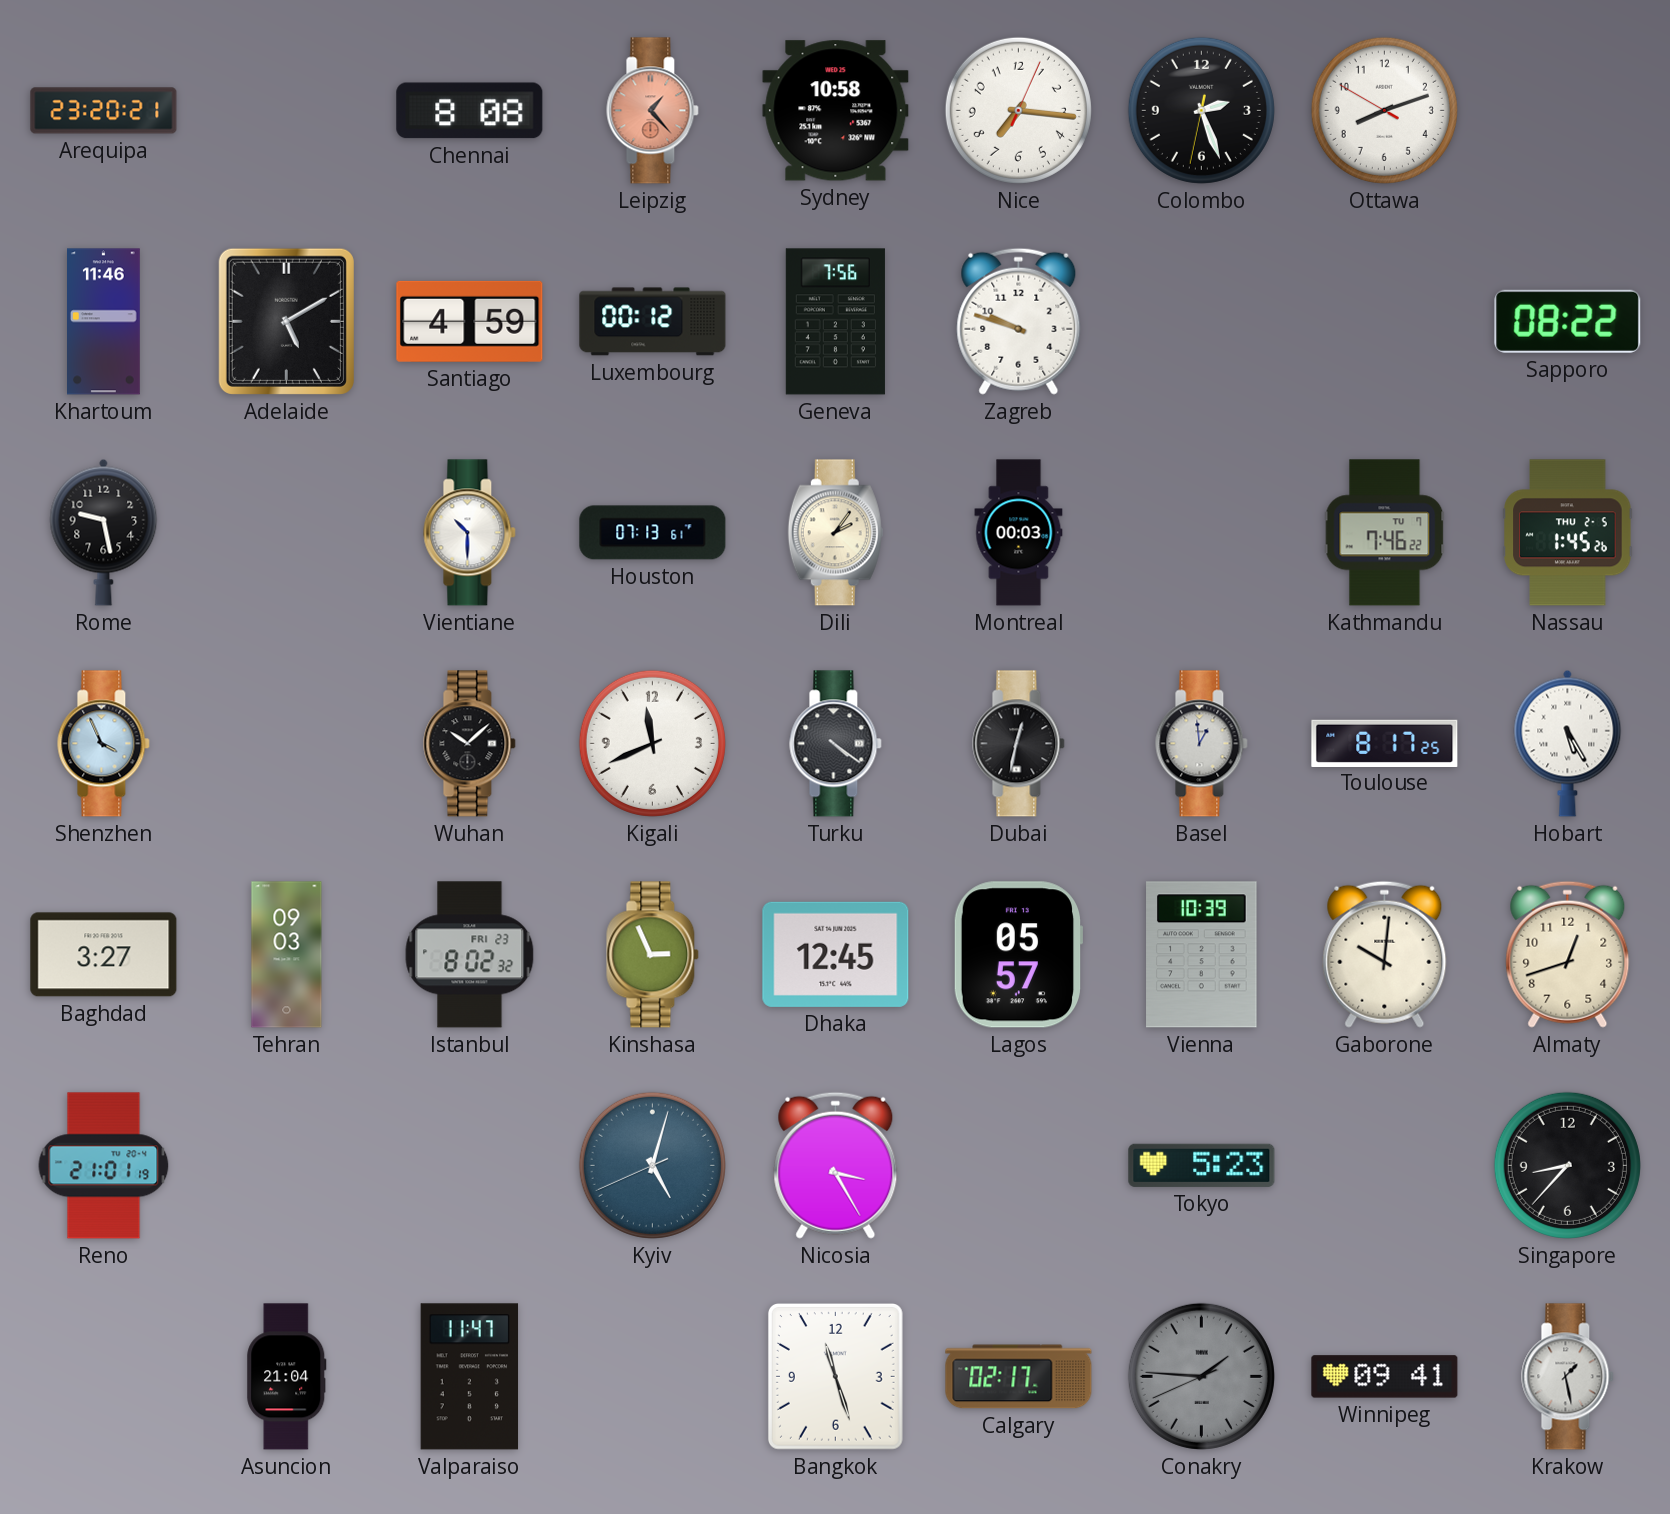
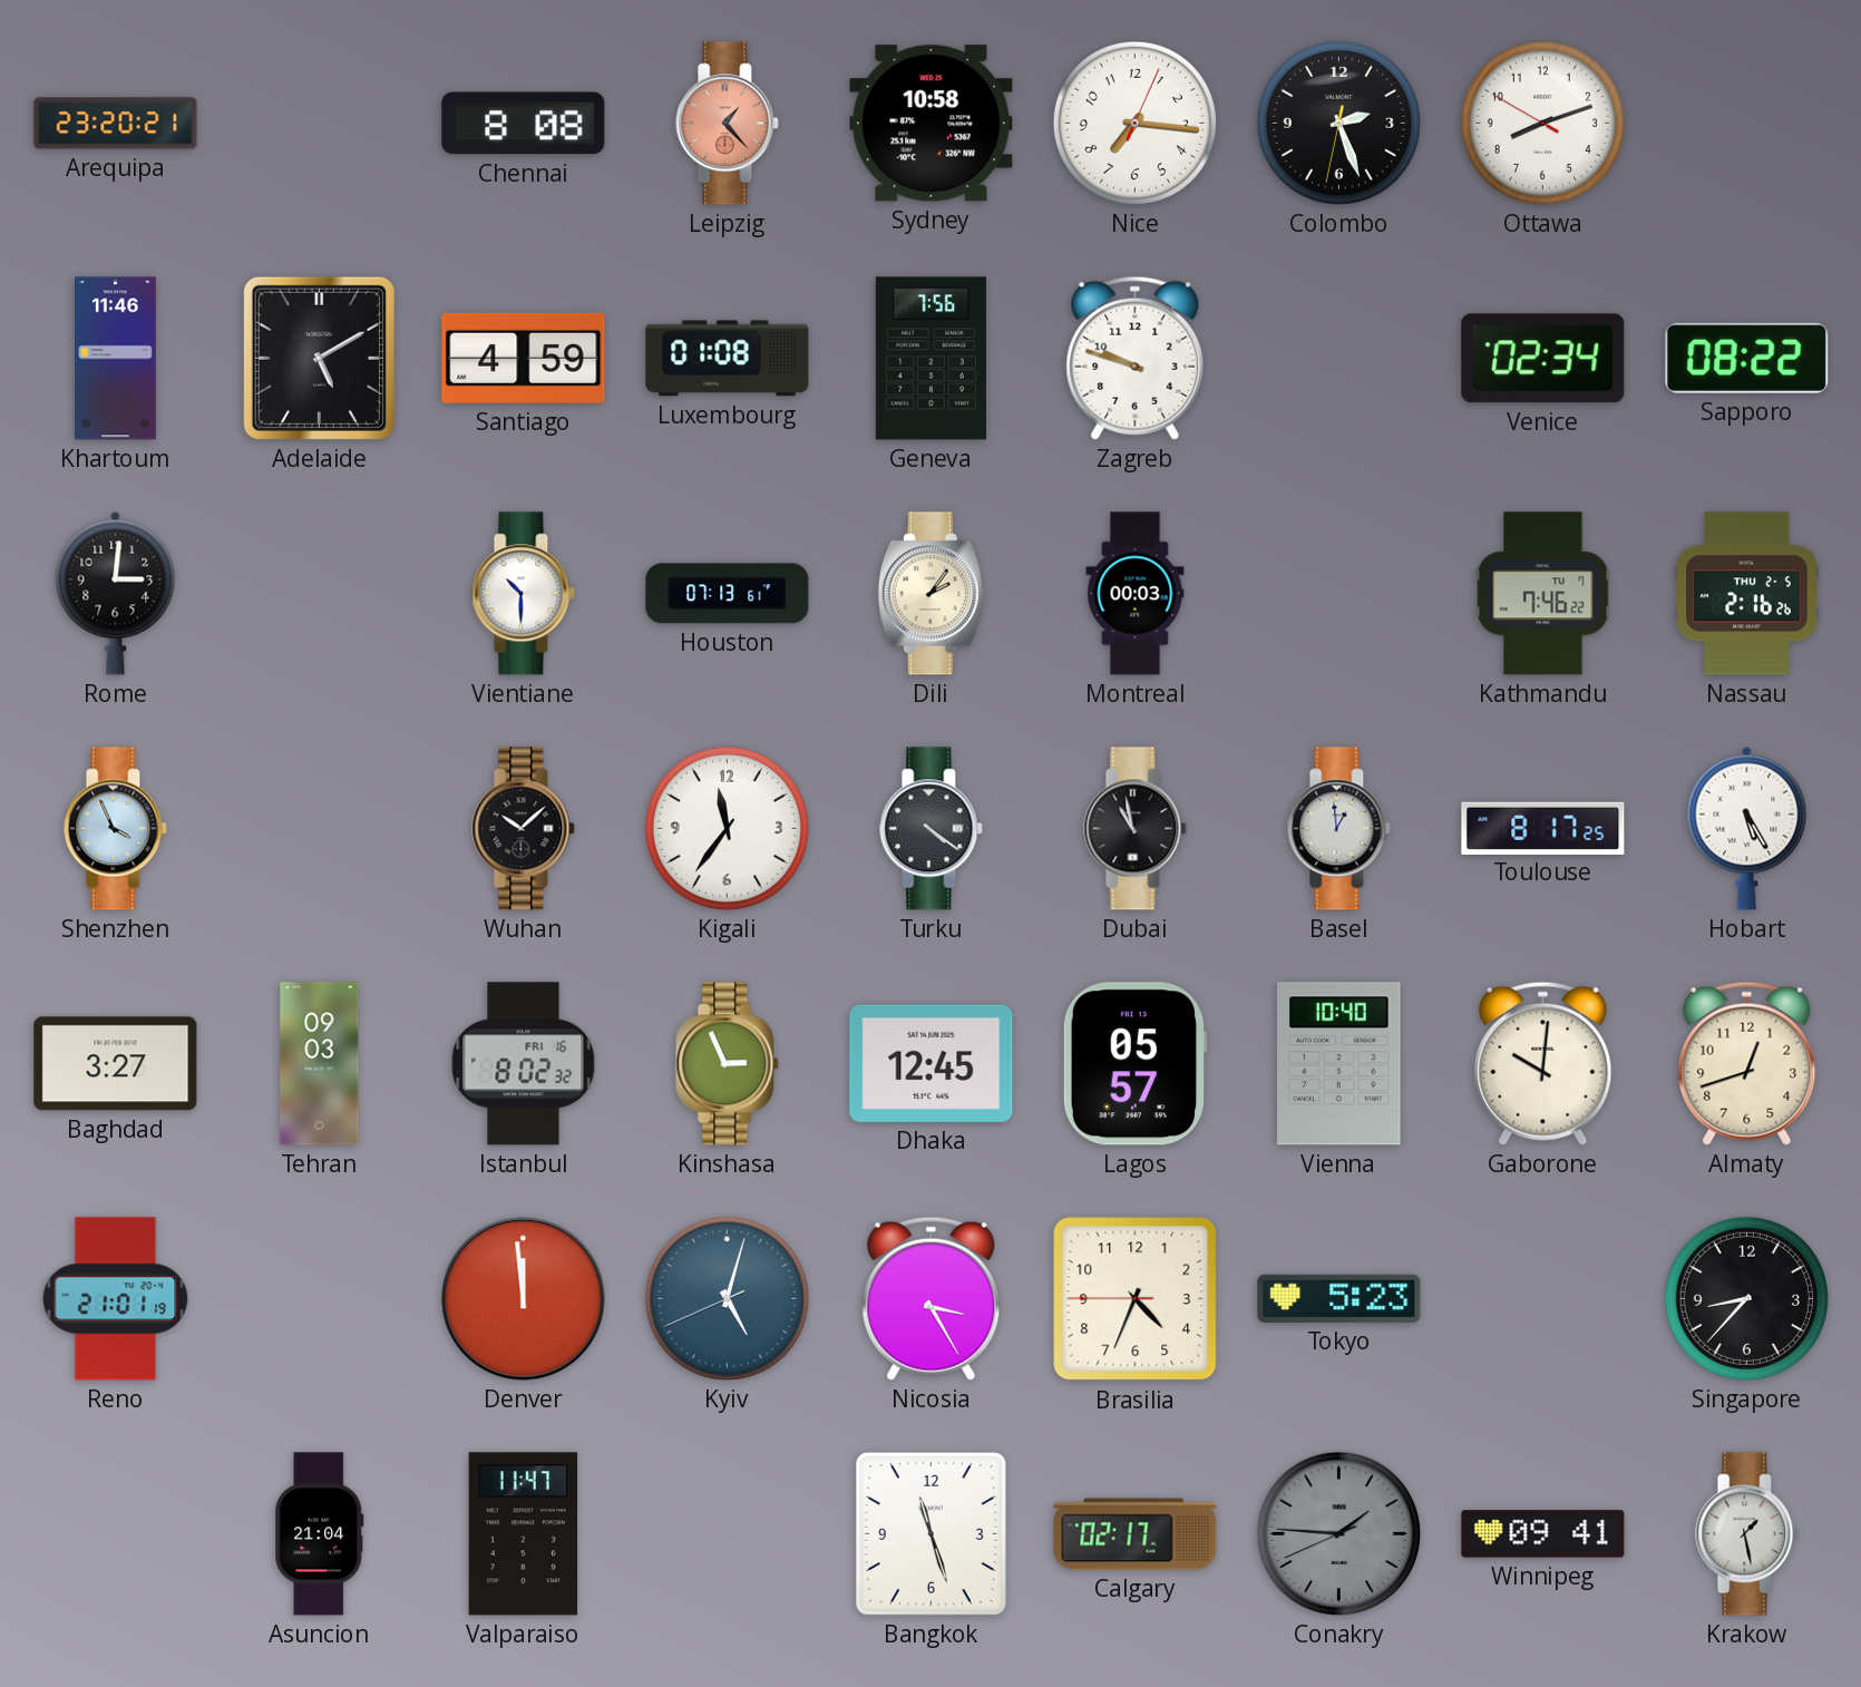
Luxembourg: 00:12 -> 01:08
Venice: none -> 02:34
Rome: 9:28 -> 3:01
Nassau: 1:45 -> 2:16
Kigali: 11:41 -> 11:36
Dubai: 12:32 -> 10:58
Istanbul date: FRI 23 -> FRI 16
Vienna: 10:39 -> 10:40
Denver: none -> 11:59
Brasilia: none -> 4:33
